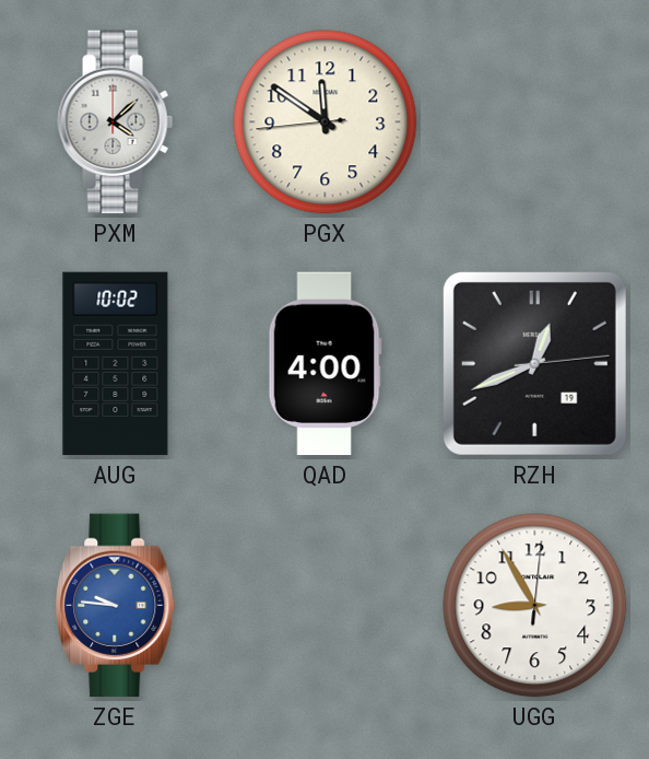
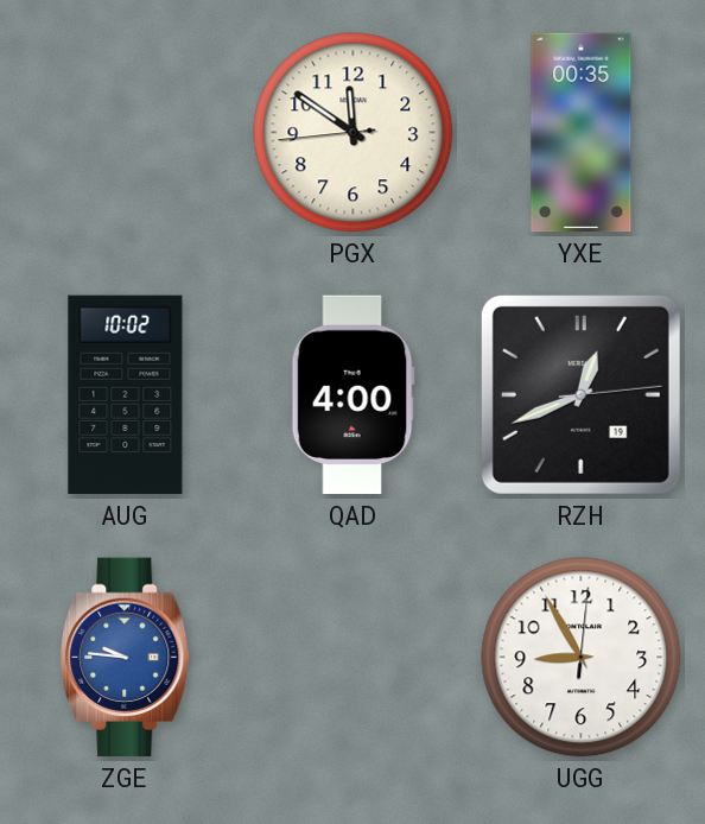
PXM: 4:08 -> none
YXE: none -> 00:35
